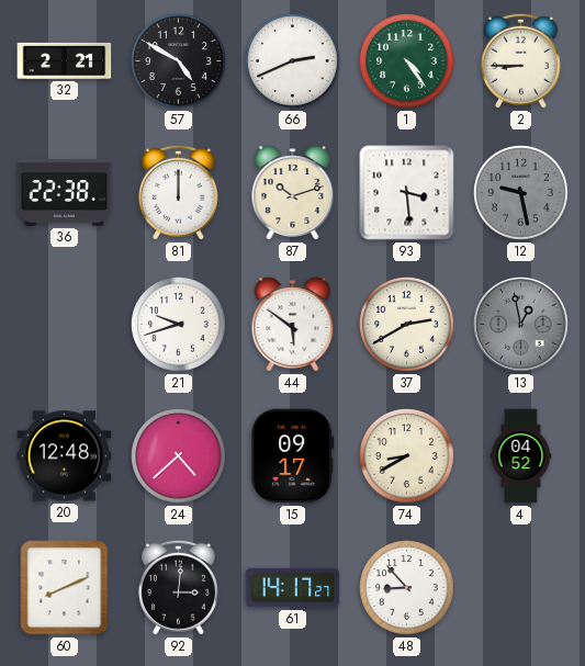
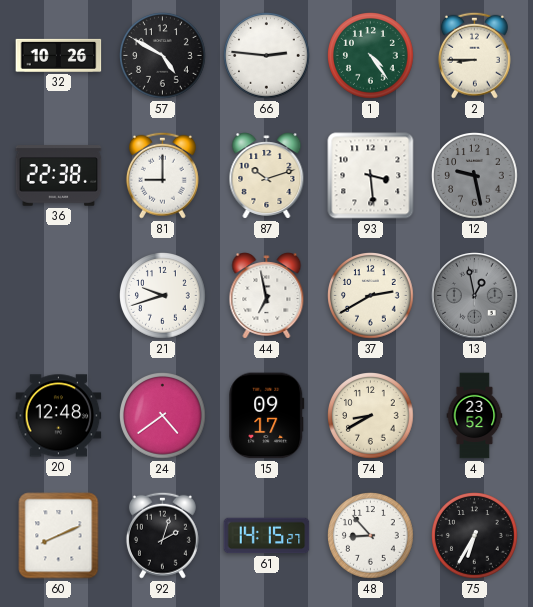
32: 2:21 -> 10:26
66: 2:41 -> 2:46
81: 12:00 -> 9:00
44: 5:51 -> 6:58
24: 4:38 -> 4:39
4: 04:52 -> 23:52
92: 3:01 -> 2:03
61: 14:17 -> 14:15
75: none -> 6:35
